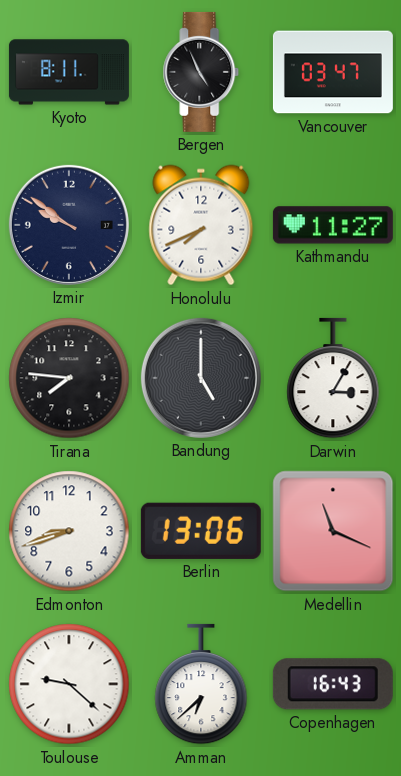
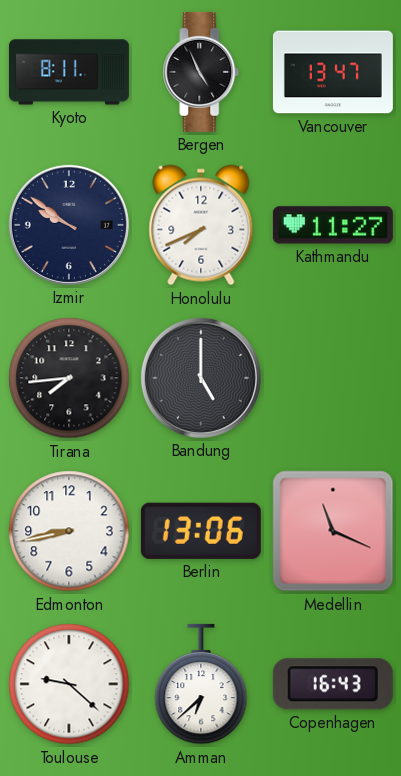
Vancouver: 03:47 -> 13:47
Tirana: 7:46 -> 7:44
Darwin: 3:05 -> none
Edmonton: 8:42 -> 8:43
